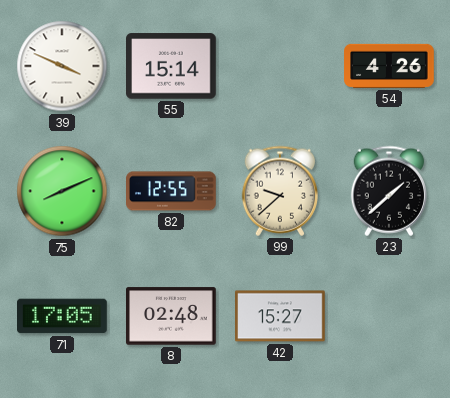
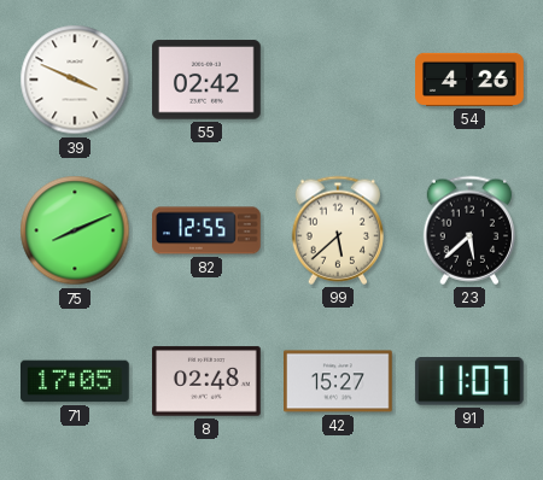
55: 15:14 -> 02:42
99: 9:38 -> 5:38
23: 1:38 -> 5:38
91: none -> 11:07
